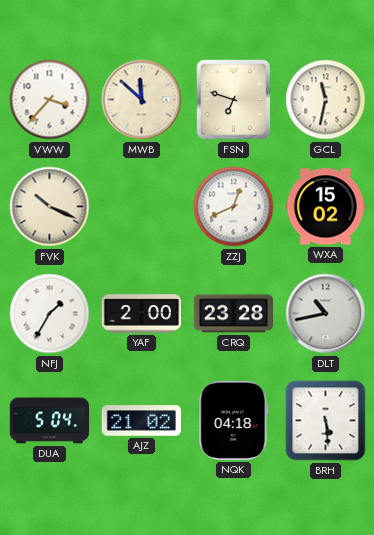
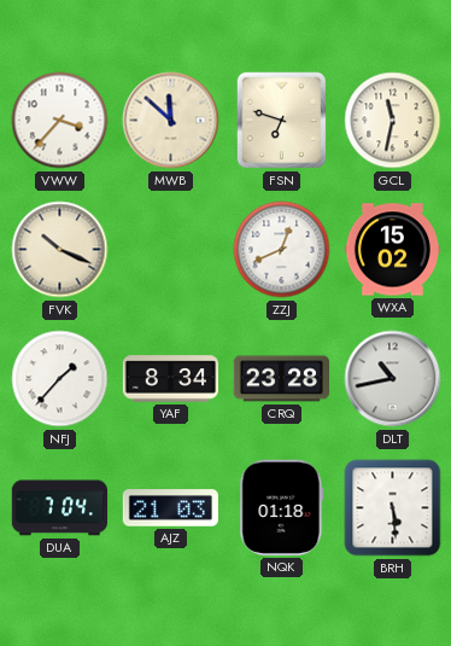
NFJ: 1:35 -> 1:37
YAF: 2:00 -> 8:34
DUA: 5:04 -> 7:04
AJZ: 21:02 -> 21:03
NQK: 04:18 -> 01:18
